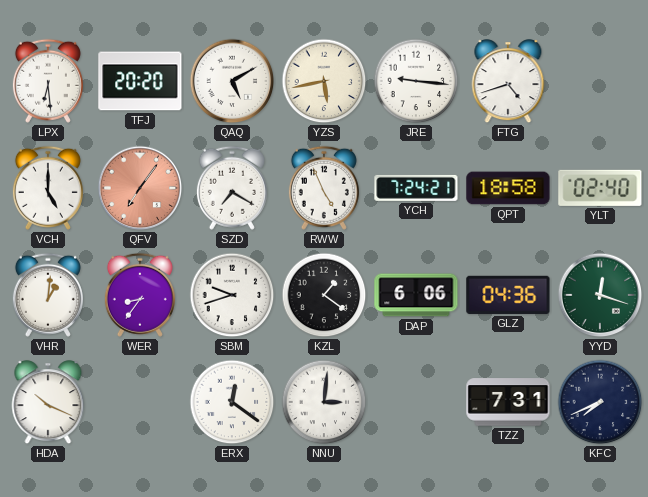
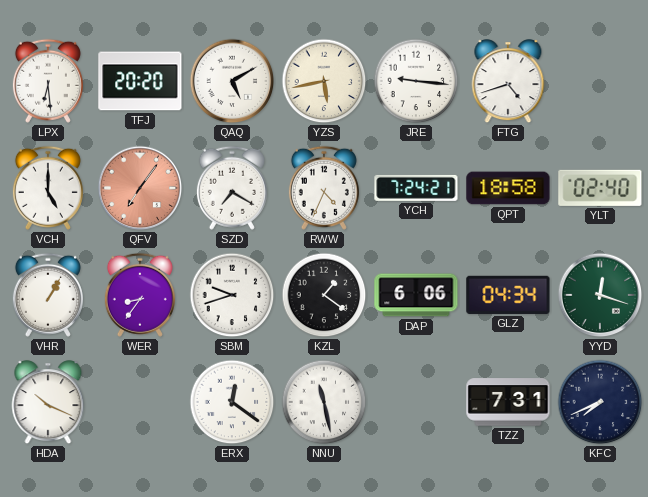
RWW: 4:56 -> 4:34
VHR: 1:01 -> 1:05
GLZ: 04:36 -> 04:34
NNU: 3:01 -> 11:28
